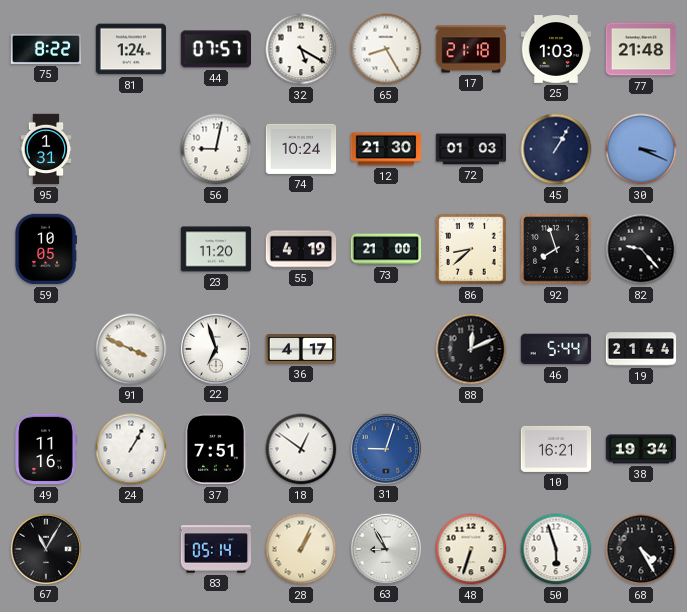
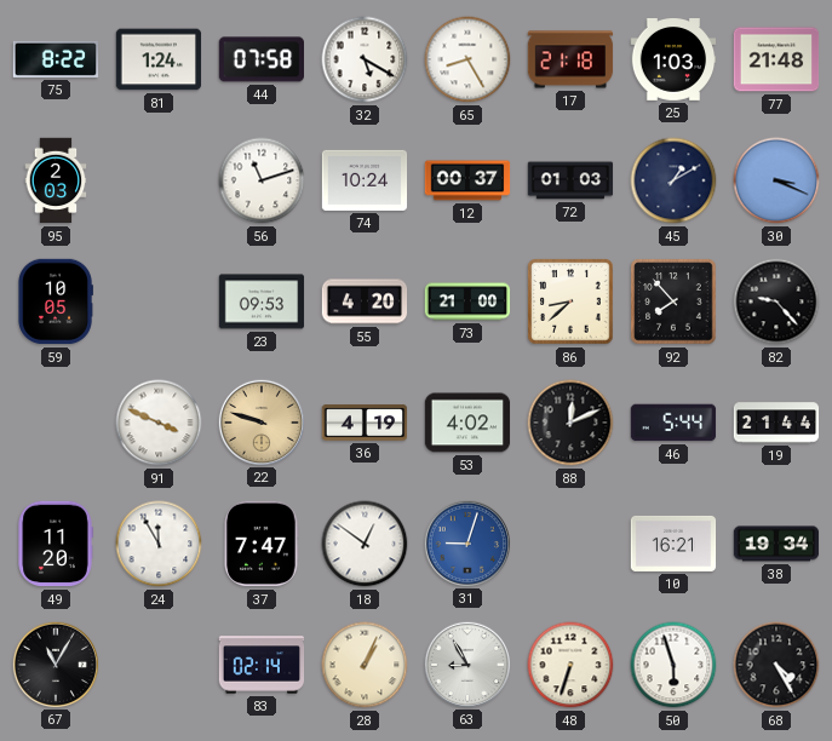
44: 07:57 -> 07:58
95: 1:31 -> 2:03
56: 9:02 -> 11:12
12: 21:30 -> 00:37
45: 1:05 -> 1:10
23: 11:20 -> 09:53
55: 4:19 -> 4:20
92: 7:57 -> 7:53
22: 6:57 -> 9:48
22 dial: white -> champagne
36: 4:17 -> 4:19
53: none -> 4:02
49: 11:16 -> 11:20
24: 1:05 -> 11:55
37: 7:51 -> 7:47
83: 05:14 -> 02:14
